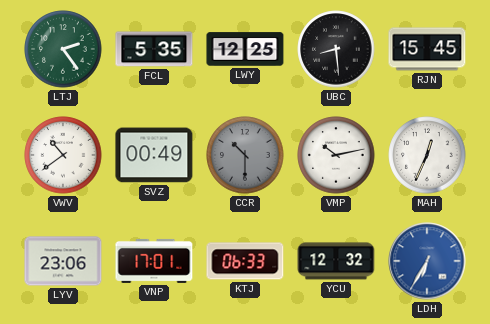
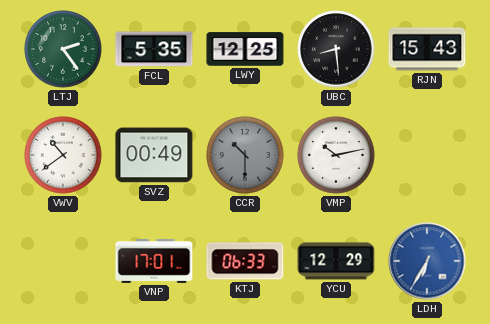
RJN: 15:45 -> 15:43
MAH: 12:34 -> none
LYV: 23:06 -> none
YCU: 12:32 -> 12:29
